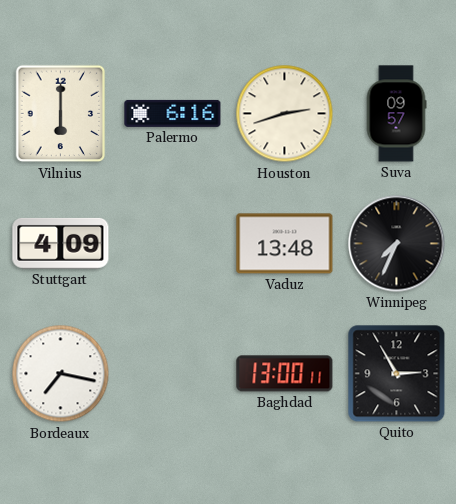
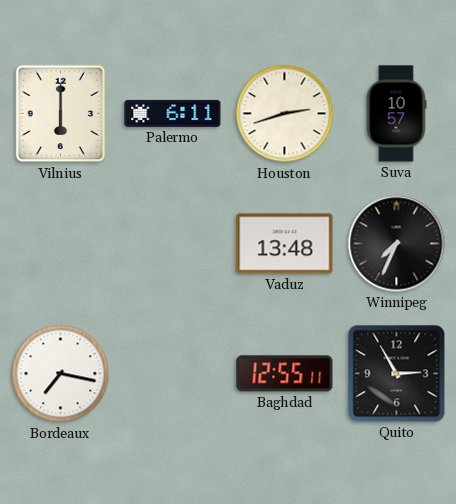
Palermo: 6:16 -> 6:11
Suva: 09:57 -> 10:57
Stuttgart: 4:09 -> none
Baghdad: 13:00 -> 12:55
